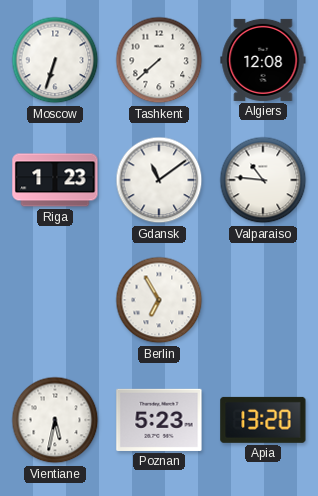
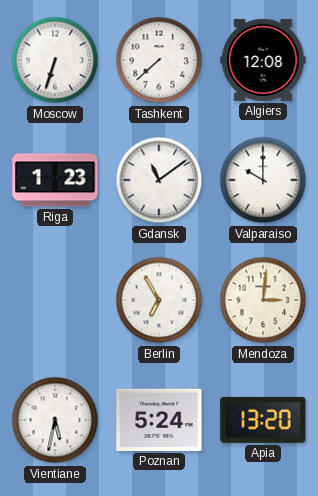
Valparaiso: 10:46 -> 10:00
Mendoza: none -> 3:01
Poznan: 5:23 -> 5:24
